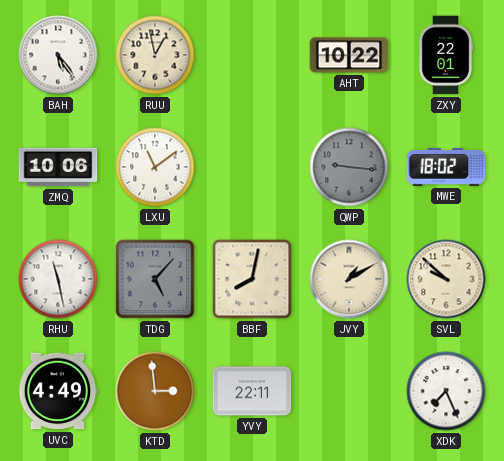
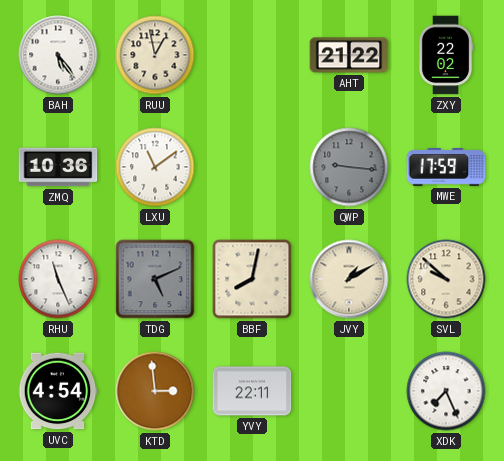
AHT: 10:22 -> 21:22
ZXY: 22:01 -> 22:02
ZMQ: 10:06 -> 10:36
MWE: 18:02 -> 17:59
RHU: 11:28 -> 11:26
TDG: 5:07 -> 5:11
UVC: 4:49 -> 4:54
